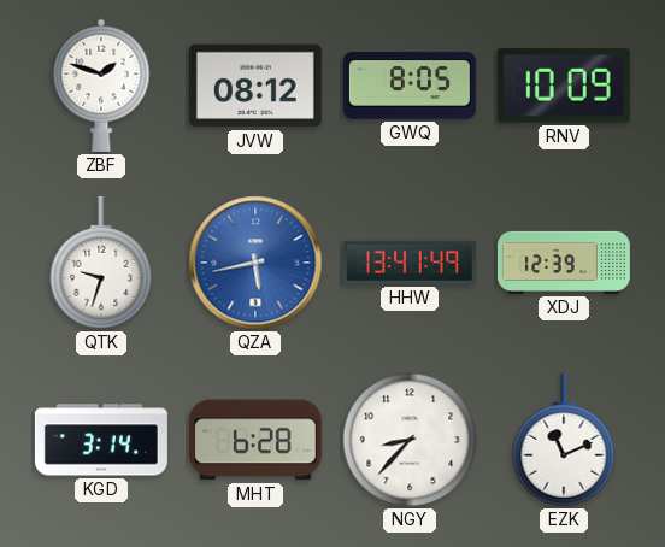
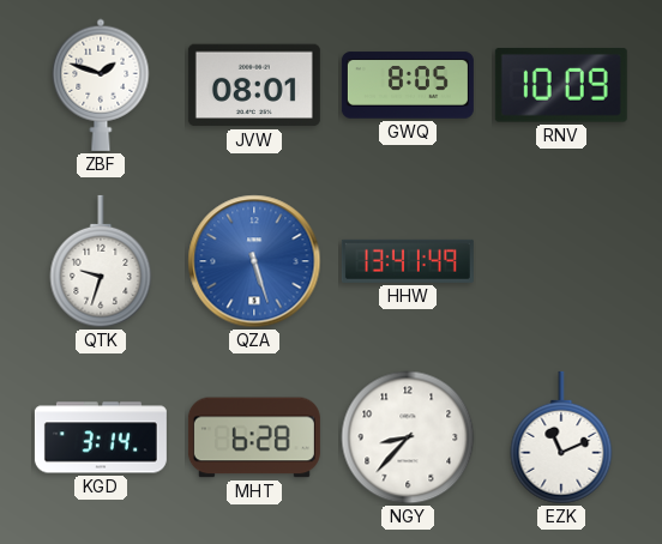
JVW: 08:12 -> 08:01
QZA: 5:43 -> 5:27
XDJ: 12:39 -> none
